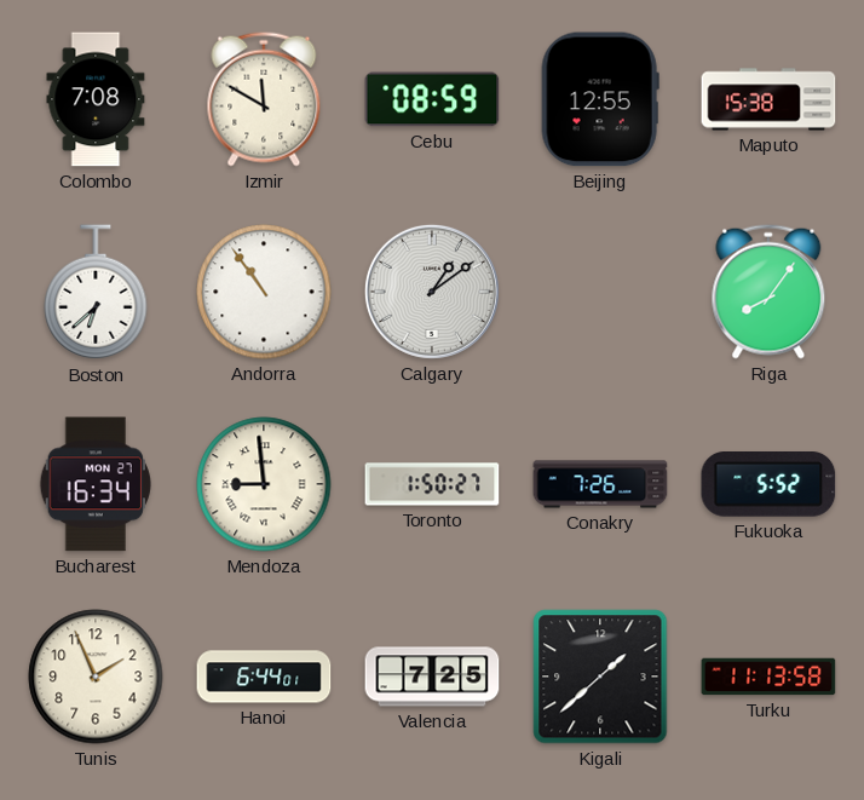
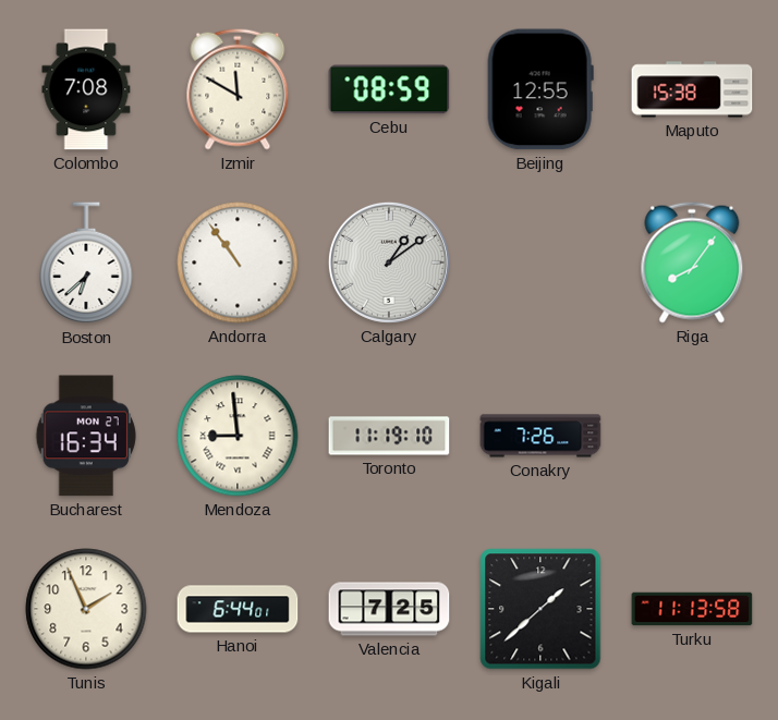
Toronto: 1:50 -> 11:19
Fukuoka: 5:52 -> none
